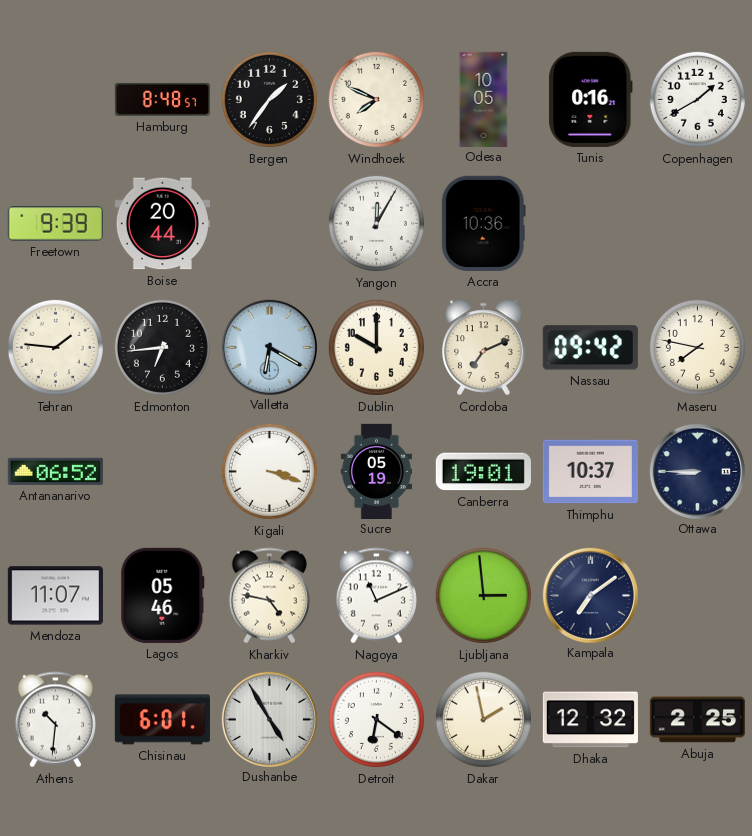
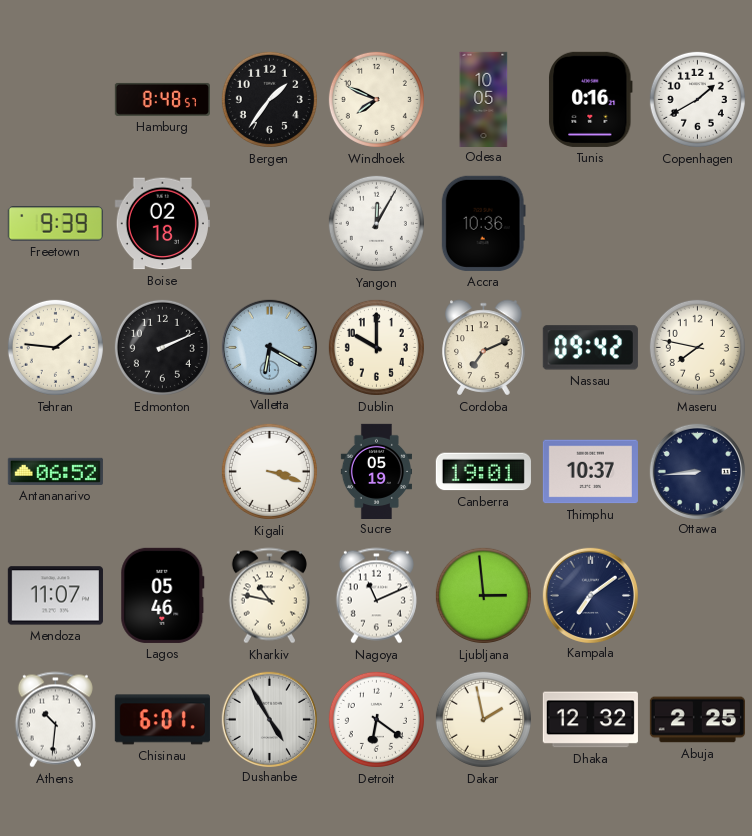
Boise: 20:44 -> 02:18
Edmonton: 6:44 -> 2:11
Ottawa: 8:45 -> 8:44
Kharkiv: 4:47 -> 10:47
